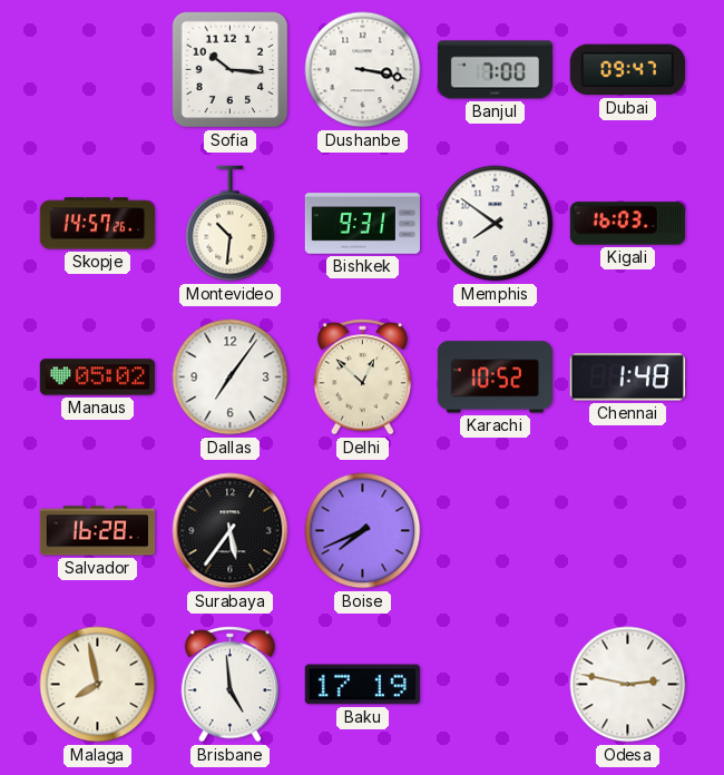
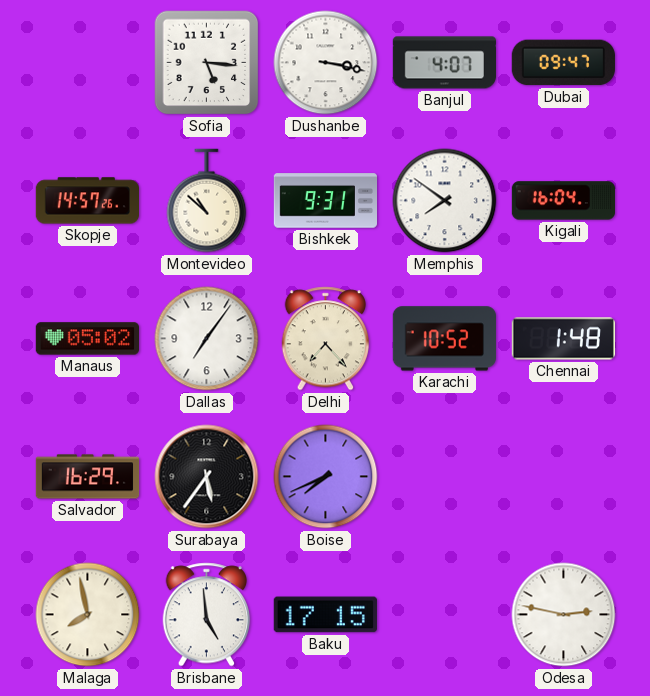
Sofia: 10:16 -> 5:16
Banjul: 7:00 -> 4:07
Montevideo: 10:31 -> 10:52
Kigali: 16:03 -> 16:04
Delhi: 12:52 -> 7:23
Salvador: 16:28 -> 16:29
Baku: 17:19 -> 17:15
